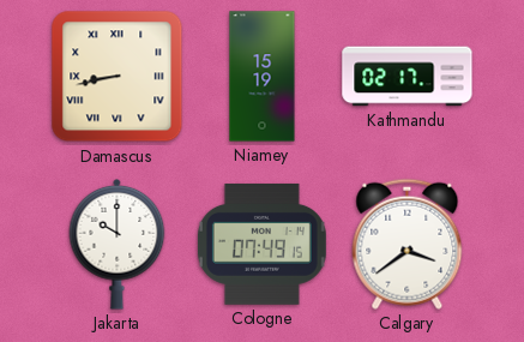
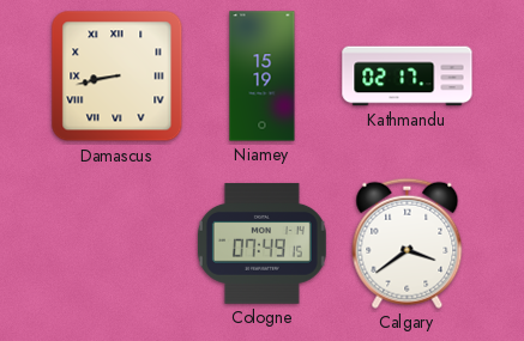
Jakarta: 10:00 -> none
